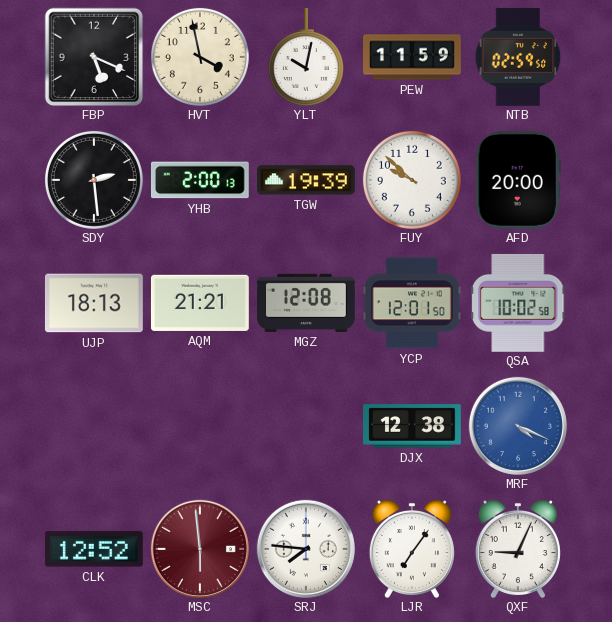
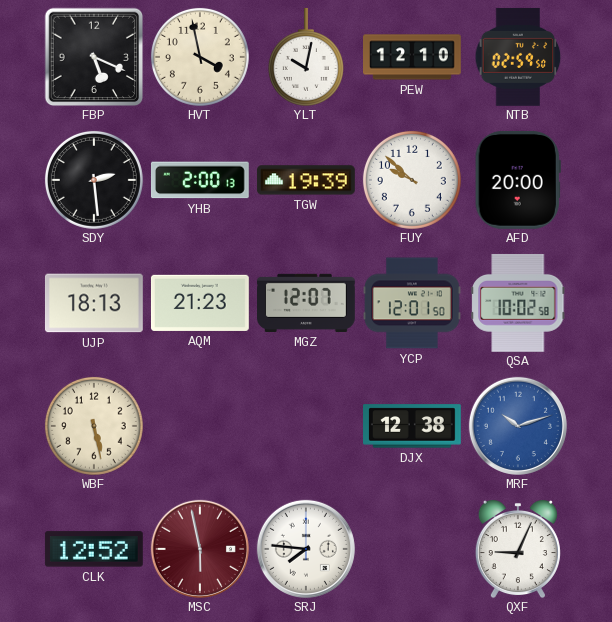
PEW: 11:59 -> 12:10
AQM: 21:21 -> 21:23
MGZ: 12:08 -> 12:07
WBF: none -> 5:28
MRF: 4:19 -> 10:12
MSC: 5:59 -> 5:58
LJR: 7:06 -> none
